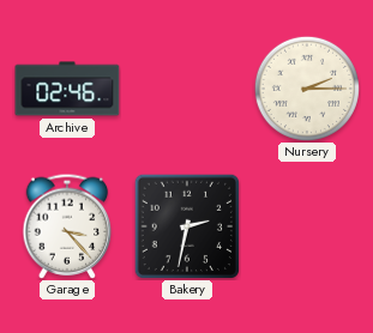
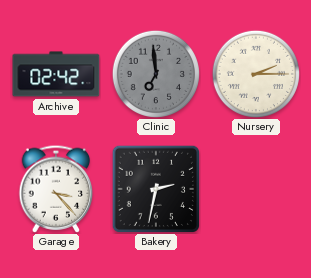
Archive: 02:46 -> 02:42
Clinic: none -> 6:59
